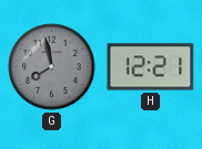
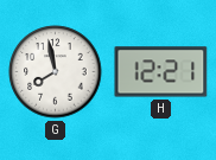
G dial: grey -> white
